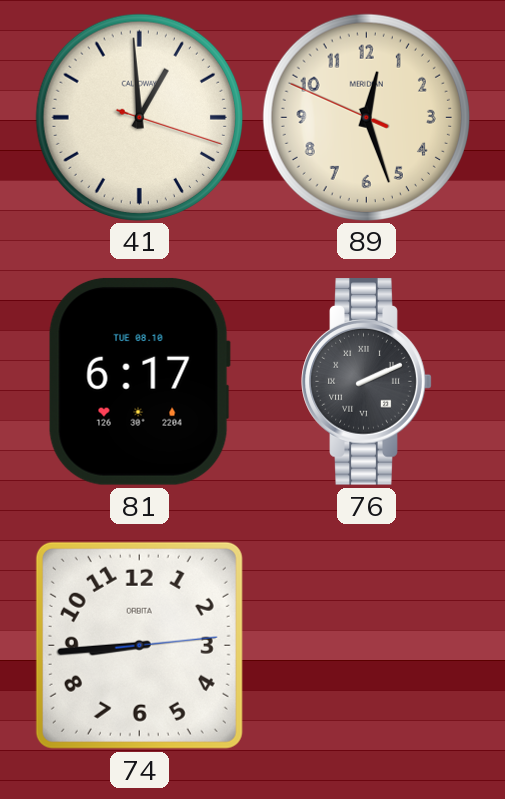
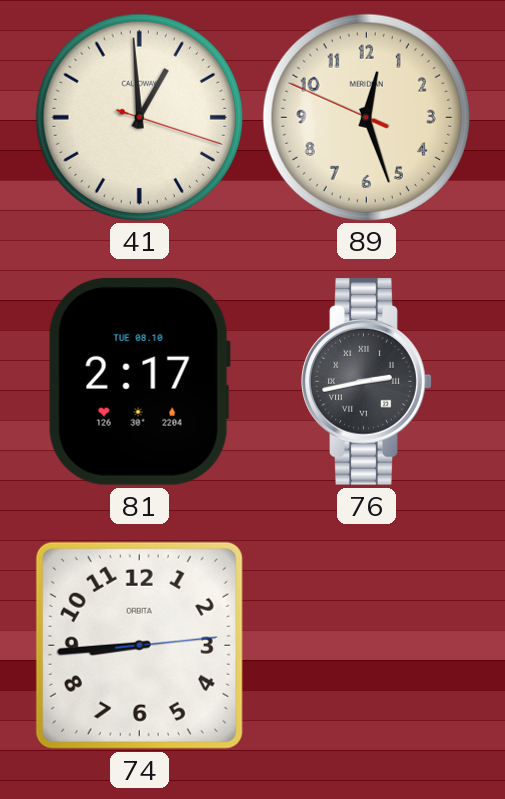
81: 6:17 -> 2:17
76: 2:11 -> 2:43
